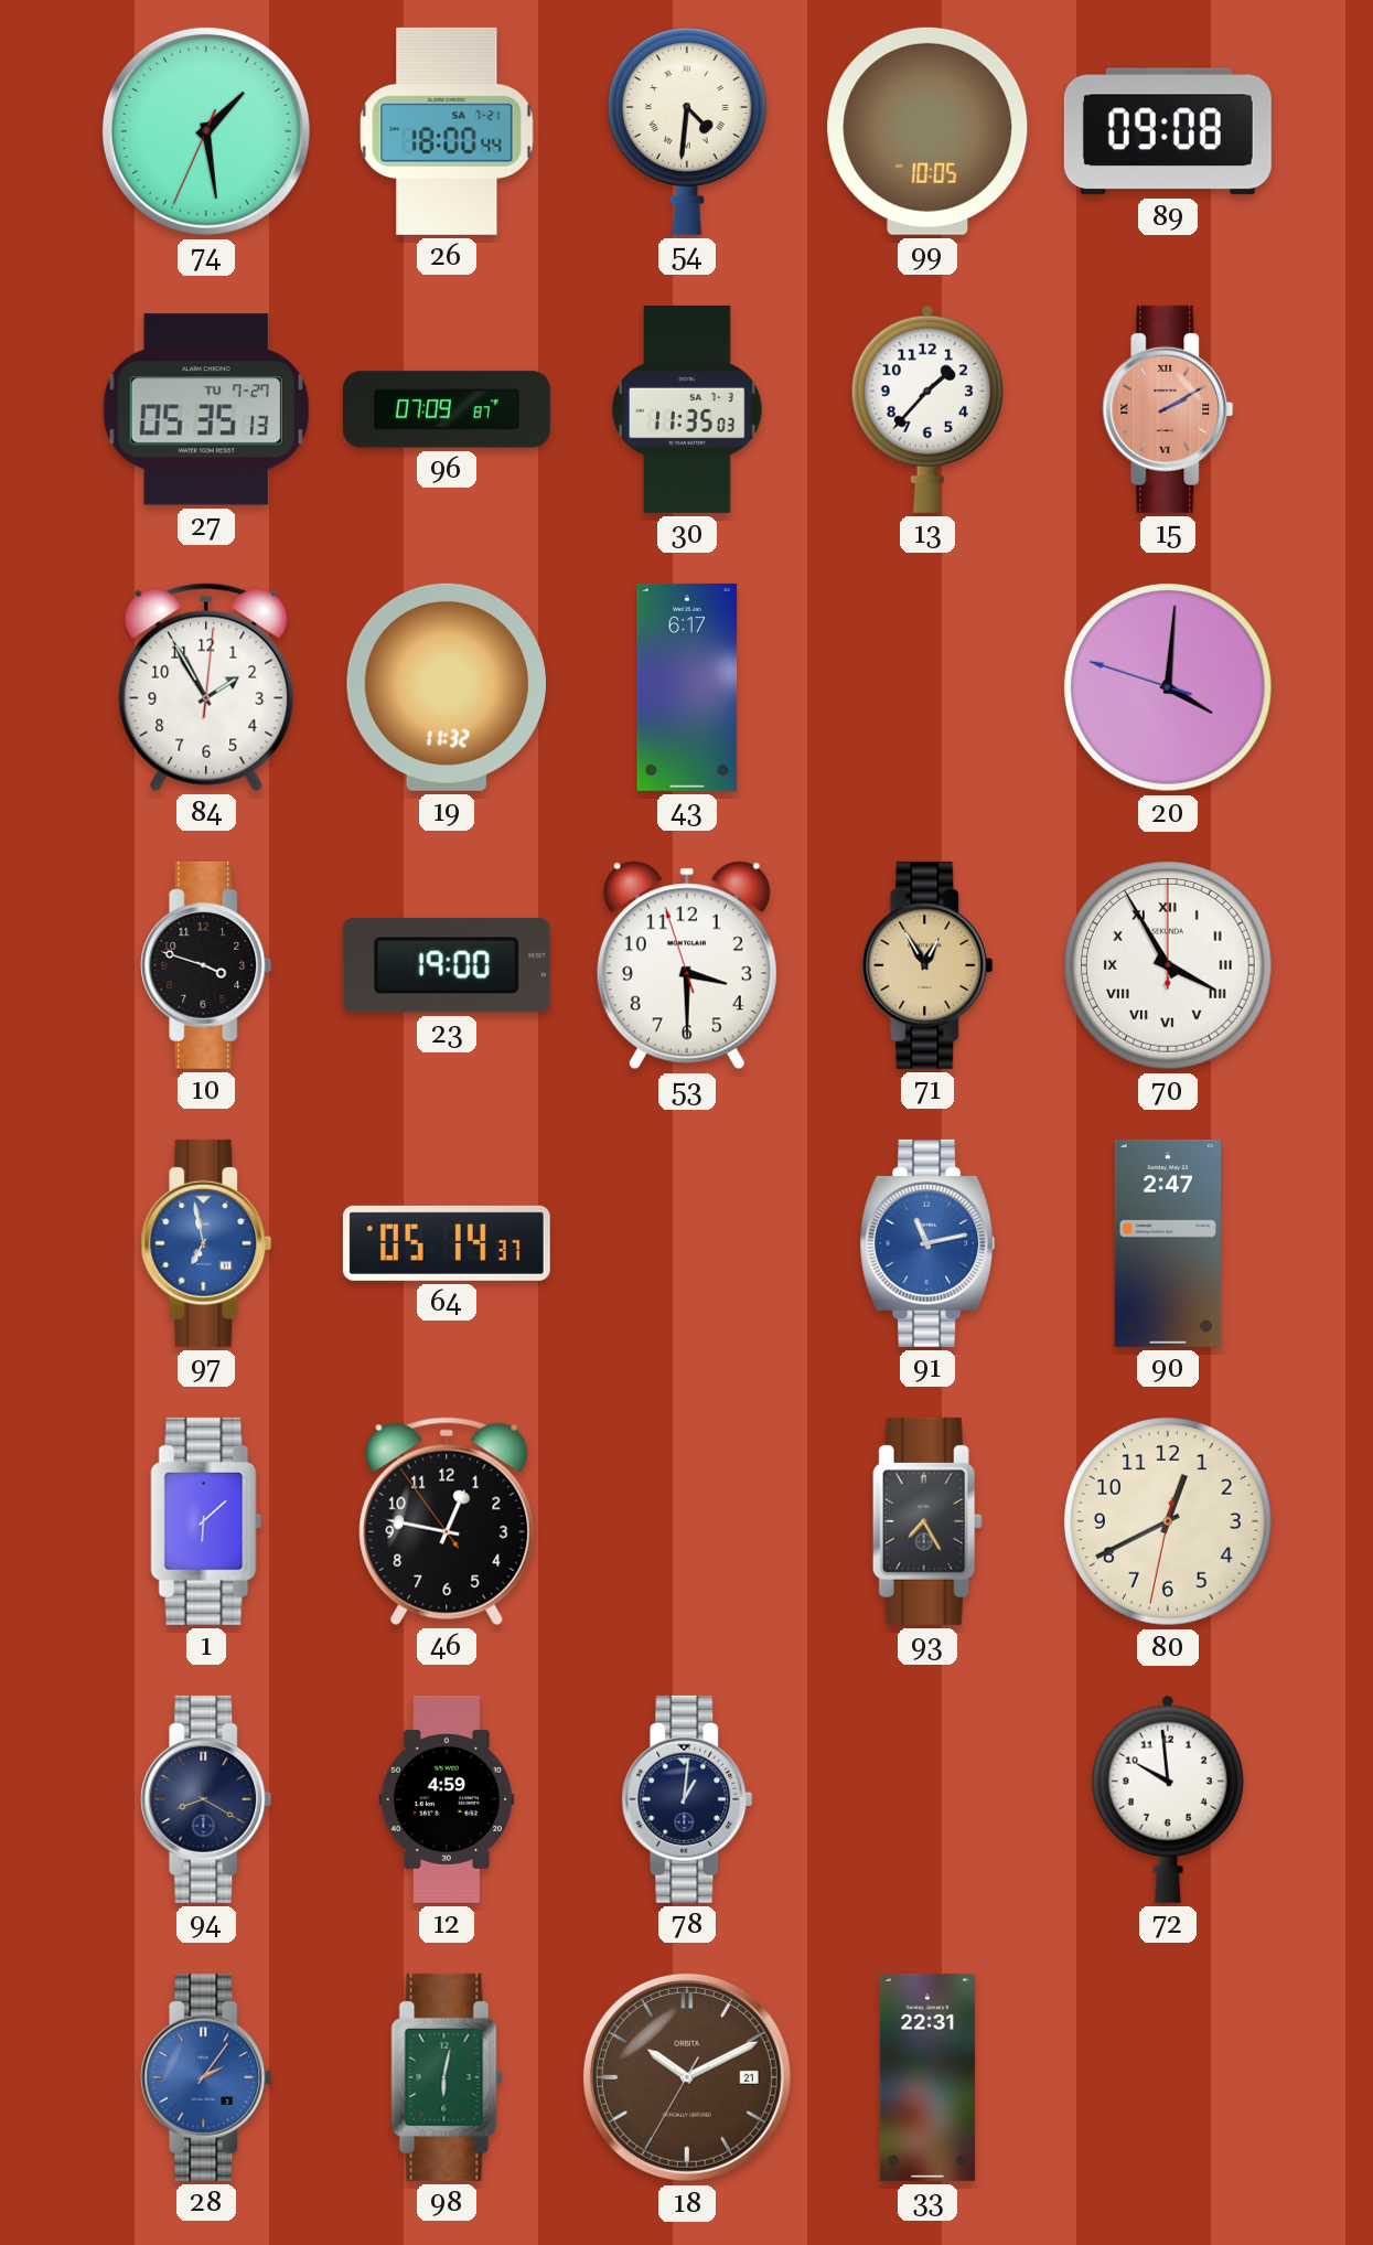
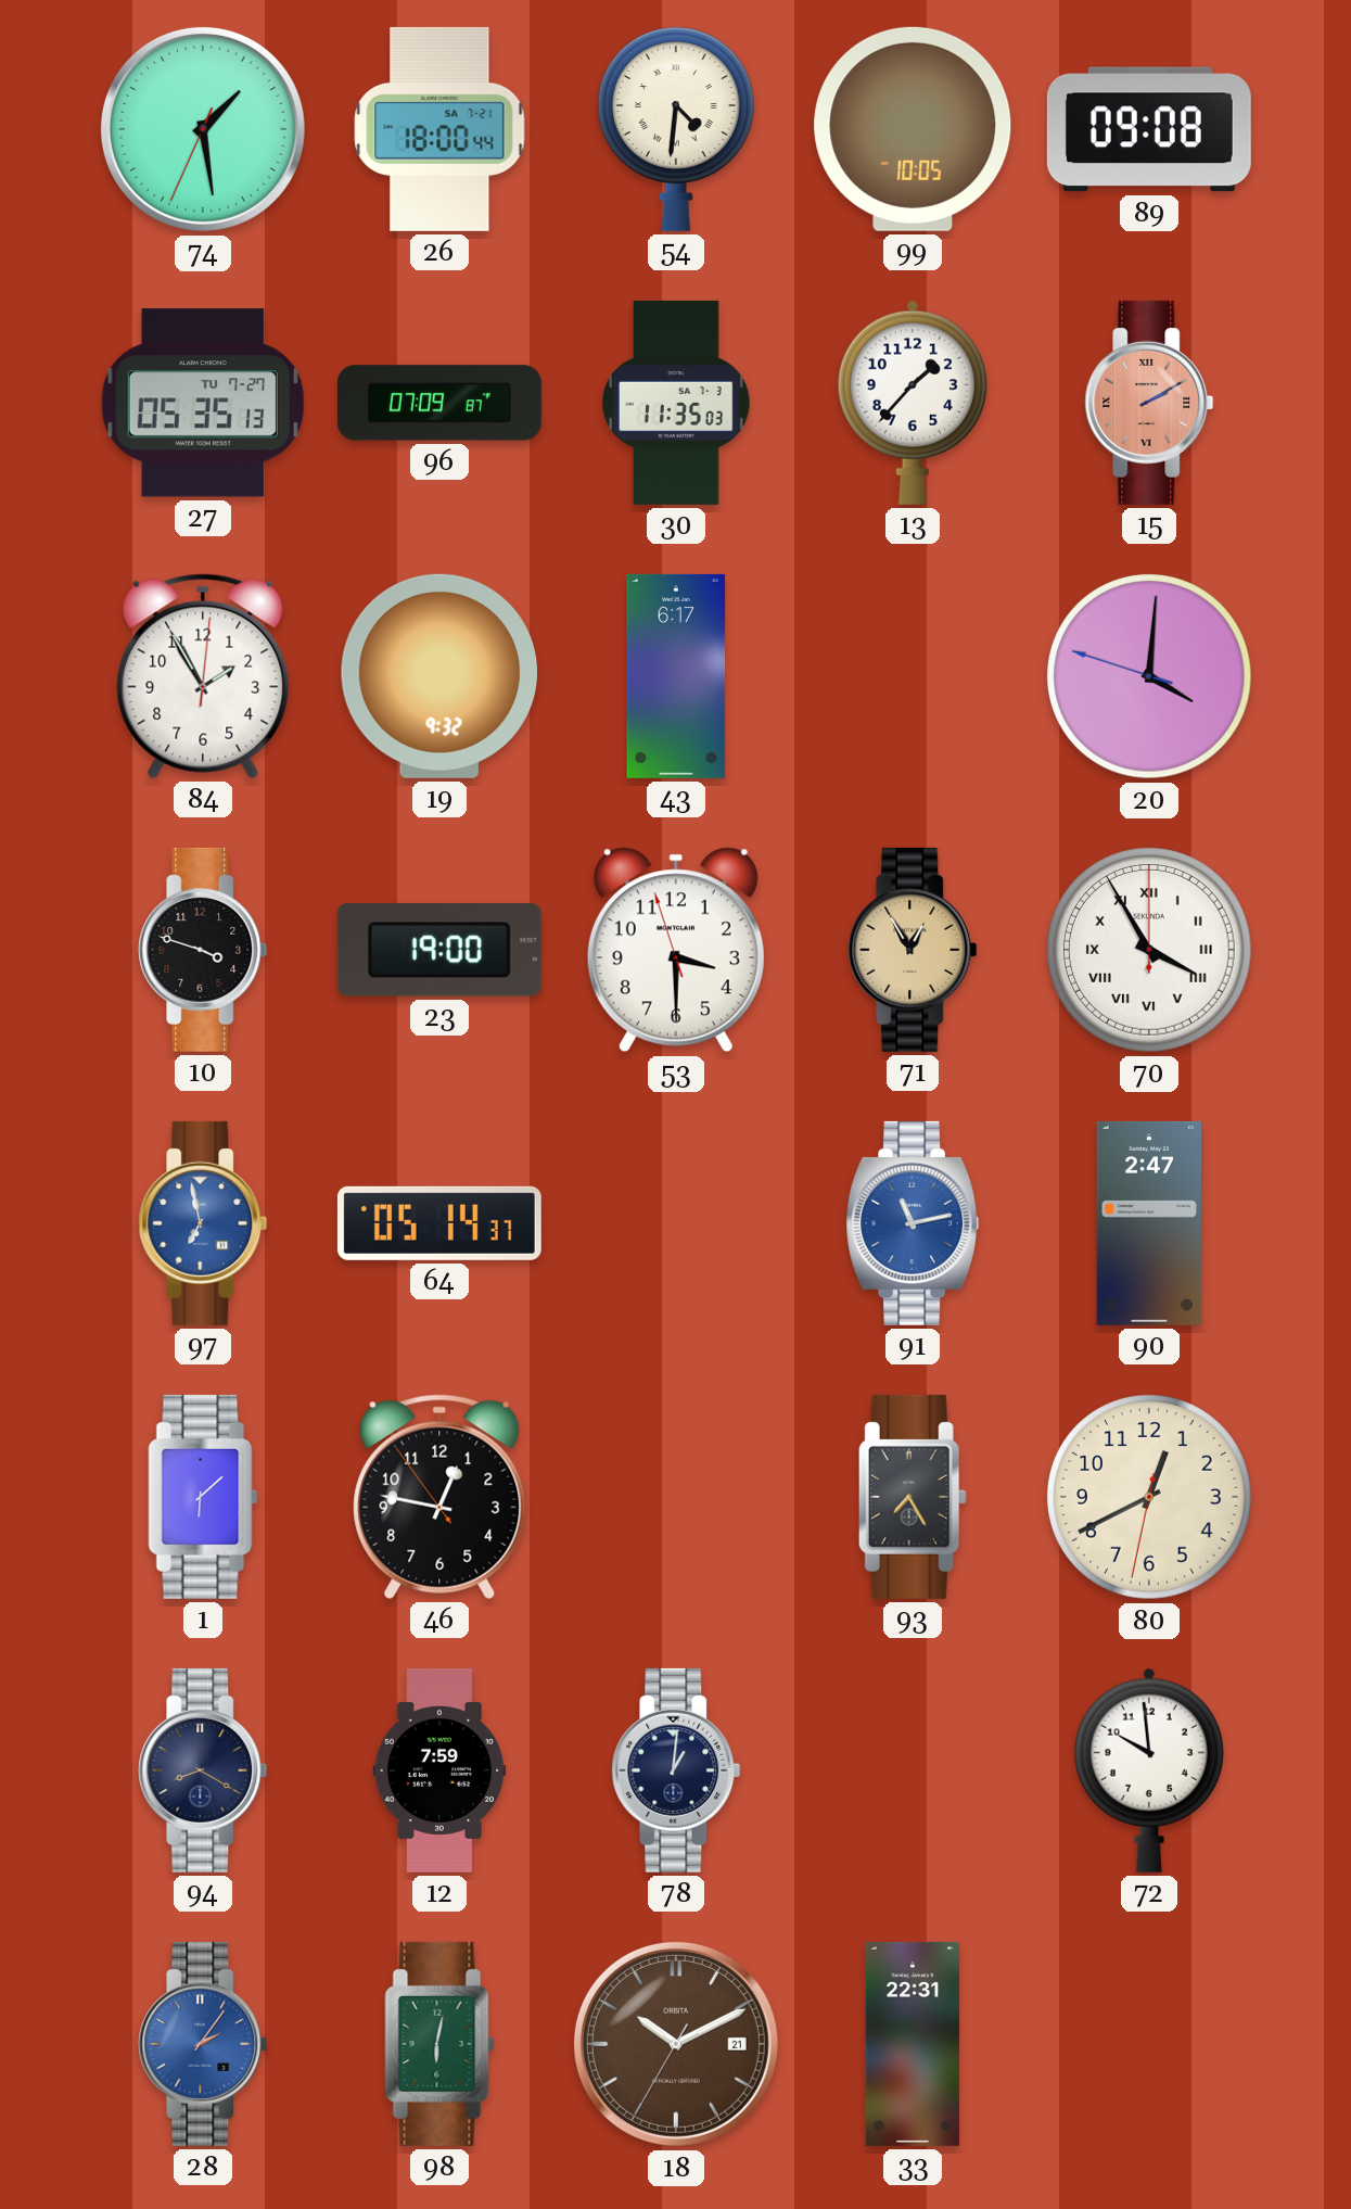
19: 11:32 -> 9:32
12: 4:59 -> 7:59
